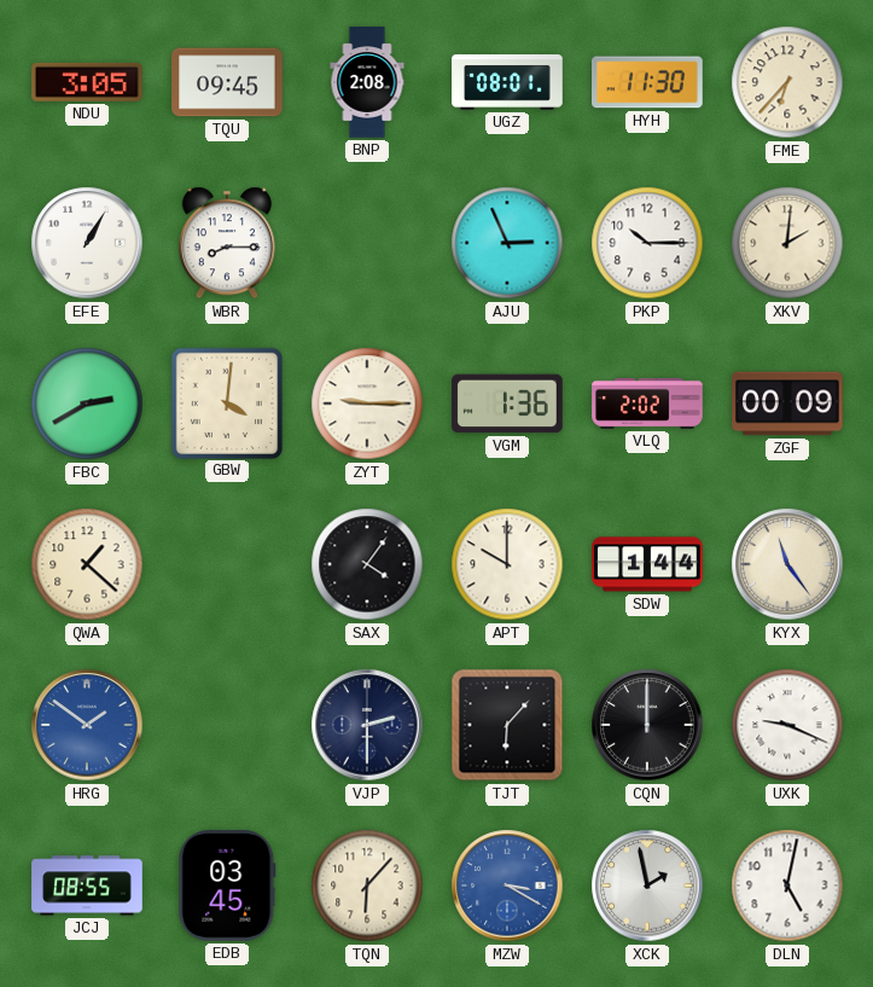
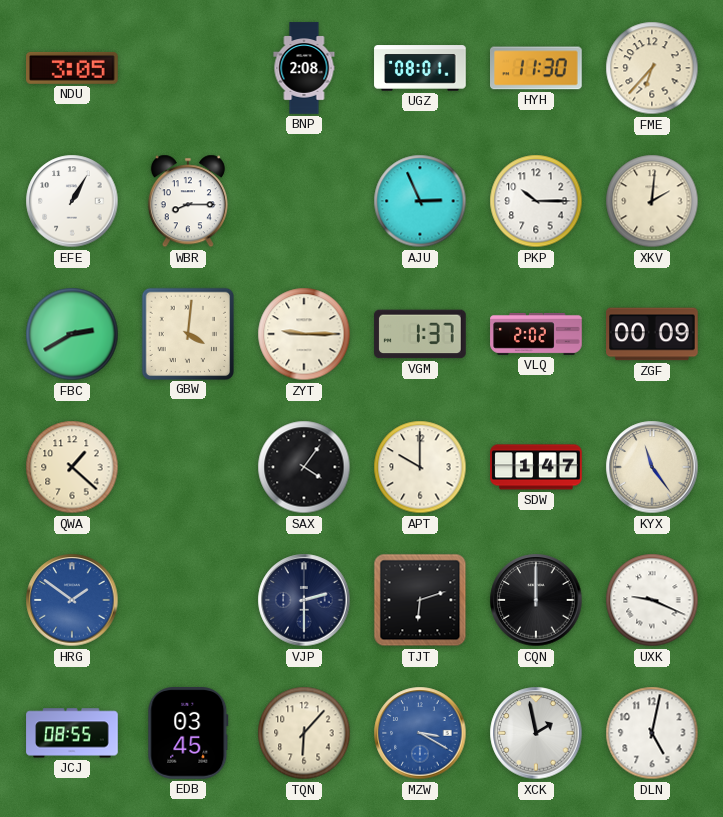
TQU: 09:45 -> none
VGM: 1:36 -> 1:37
SDW: 1:44 -> 1:47
TJT: 6:07 -> 6:12
